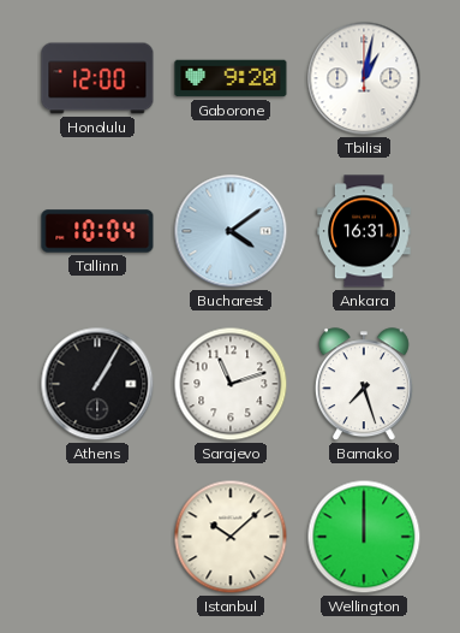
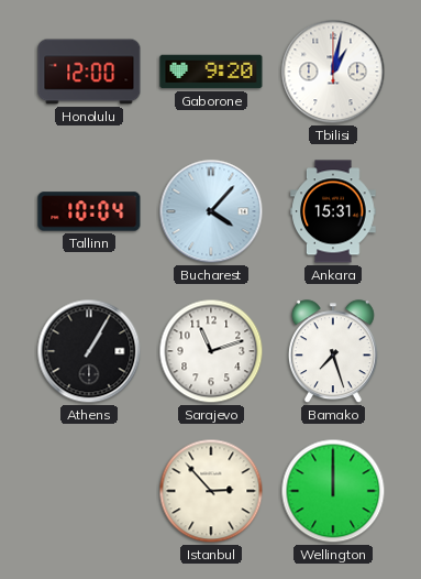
Bucharest: 4:09 -> 4:07
Ankara: 16:31 -> 15:31
Istanbul: 10:08 -> 2:53
